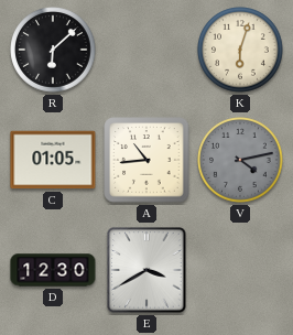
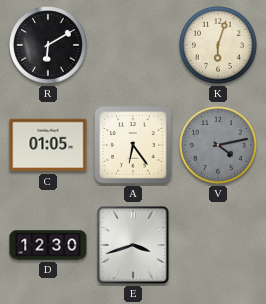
R: 6:08 -> 6:10
A: 10:44 -> 6:24
E: 3:40 -> 3:42
